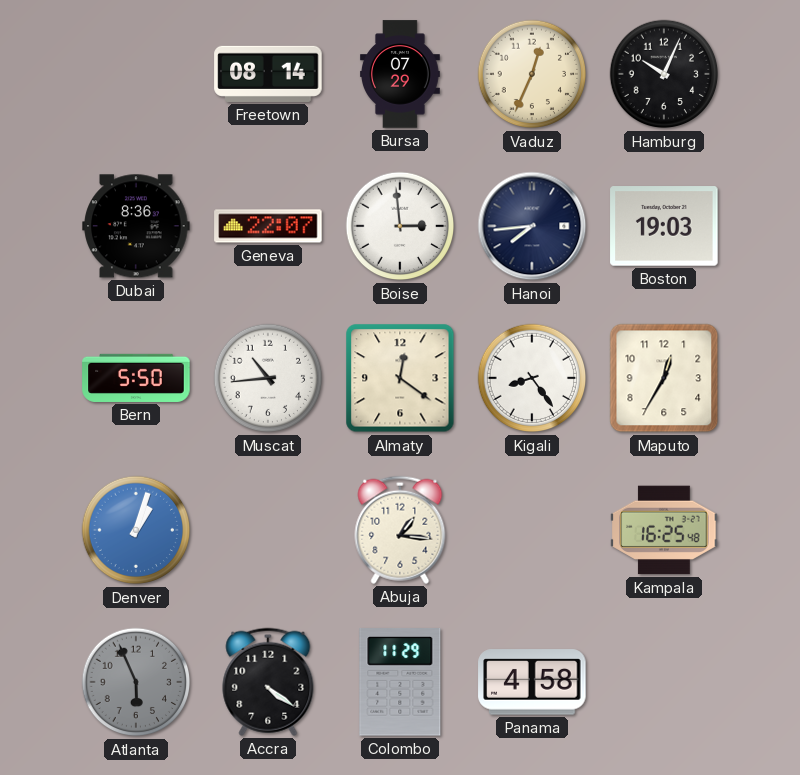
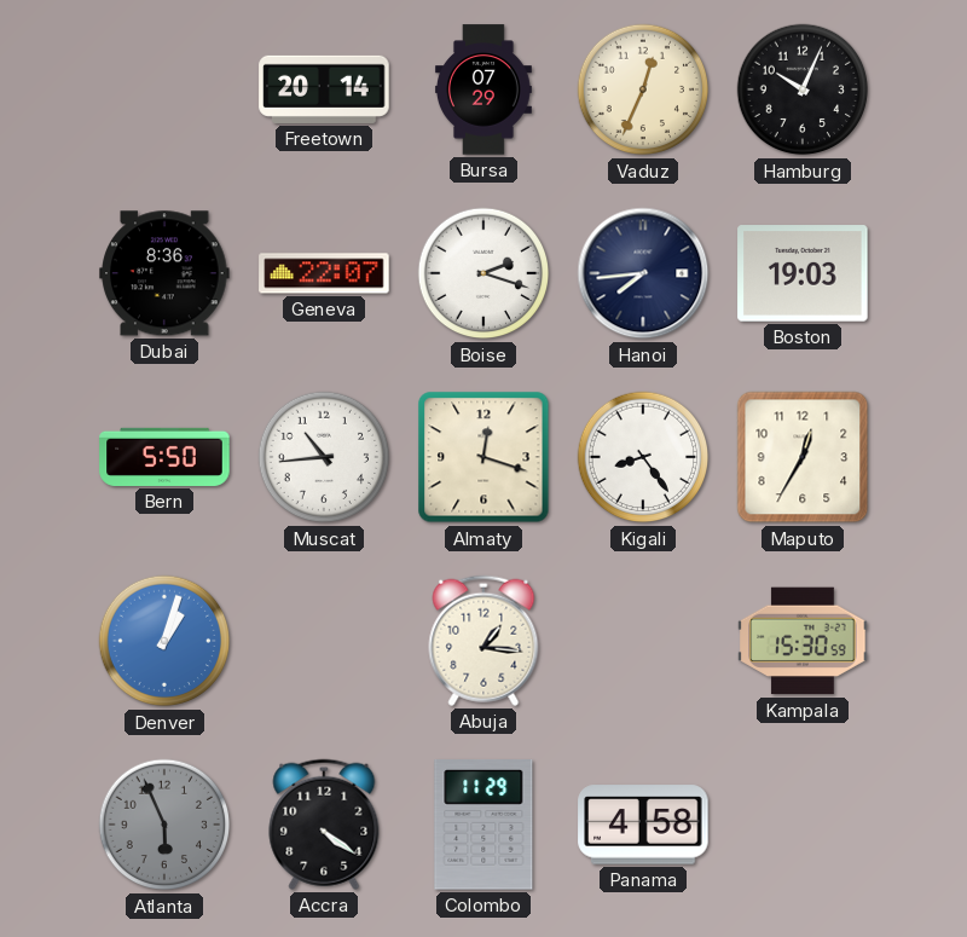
Freetown: 08:14 -> 20:14
Boise: 2:59 -> 2:18
Almaty: 12:21 -> 12:18
Kampala: 16:25 -> 15:30
